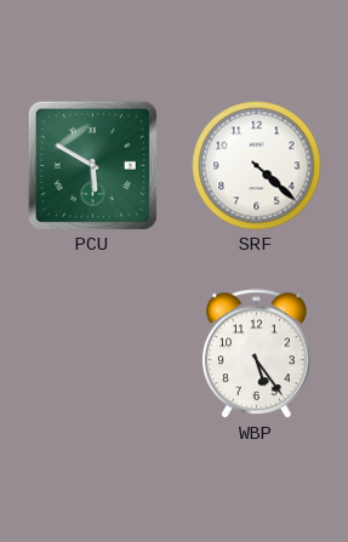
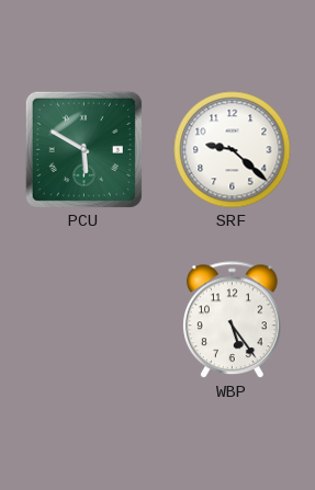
SRF: 4:22 -> 9:22
